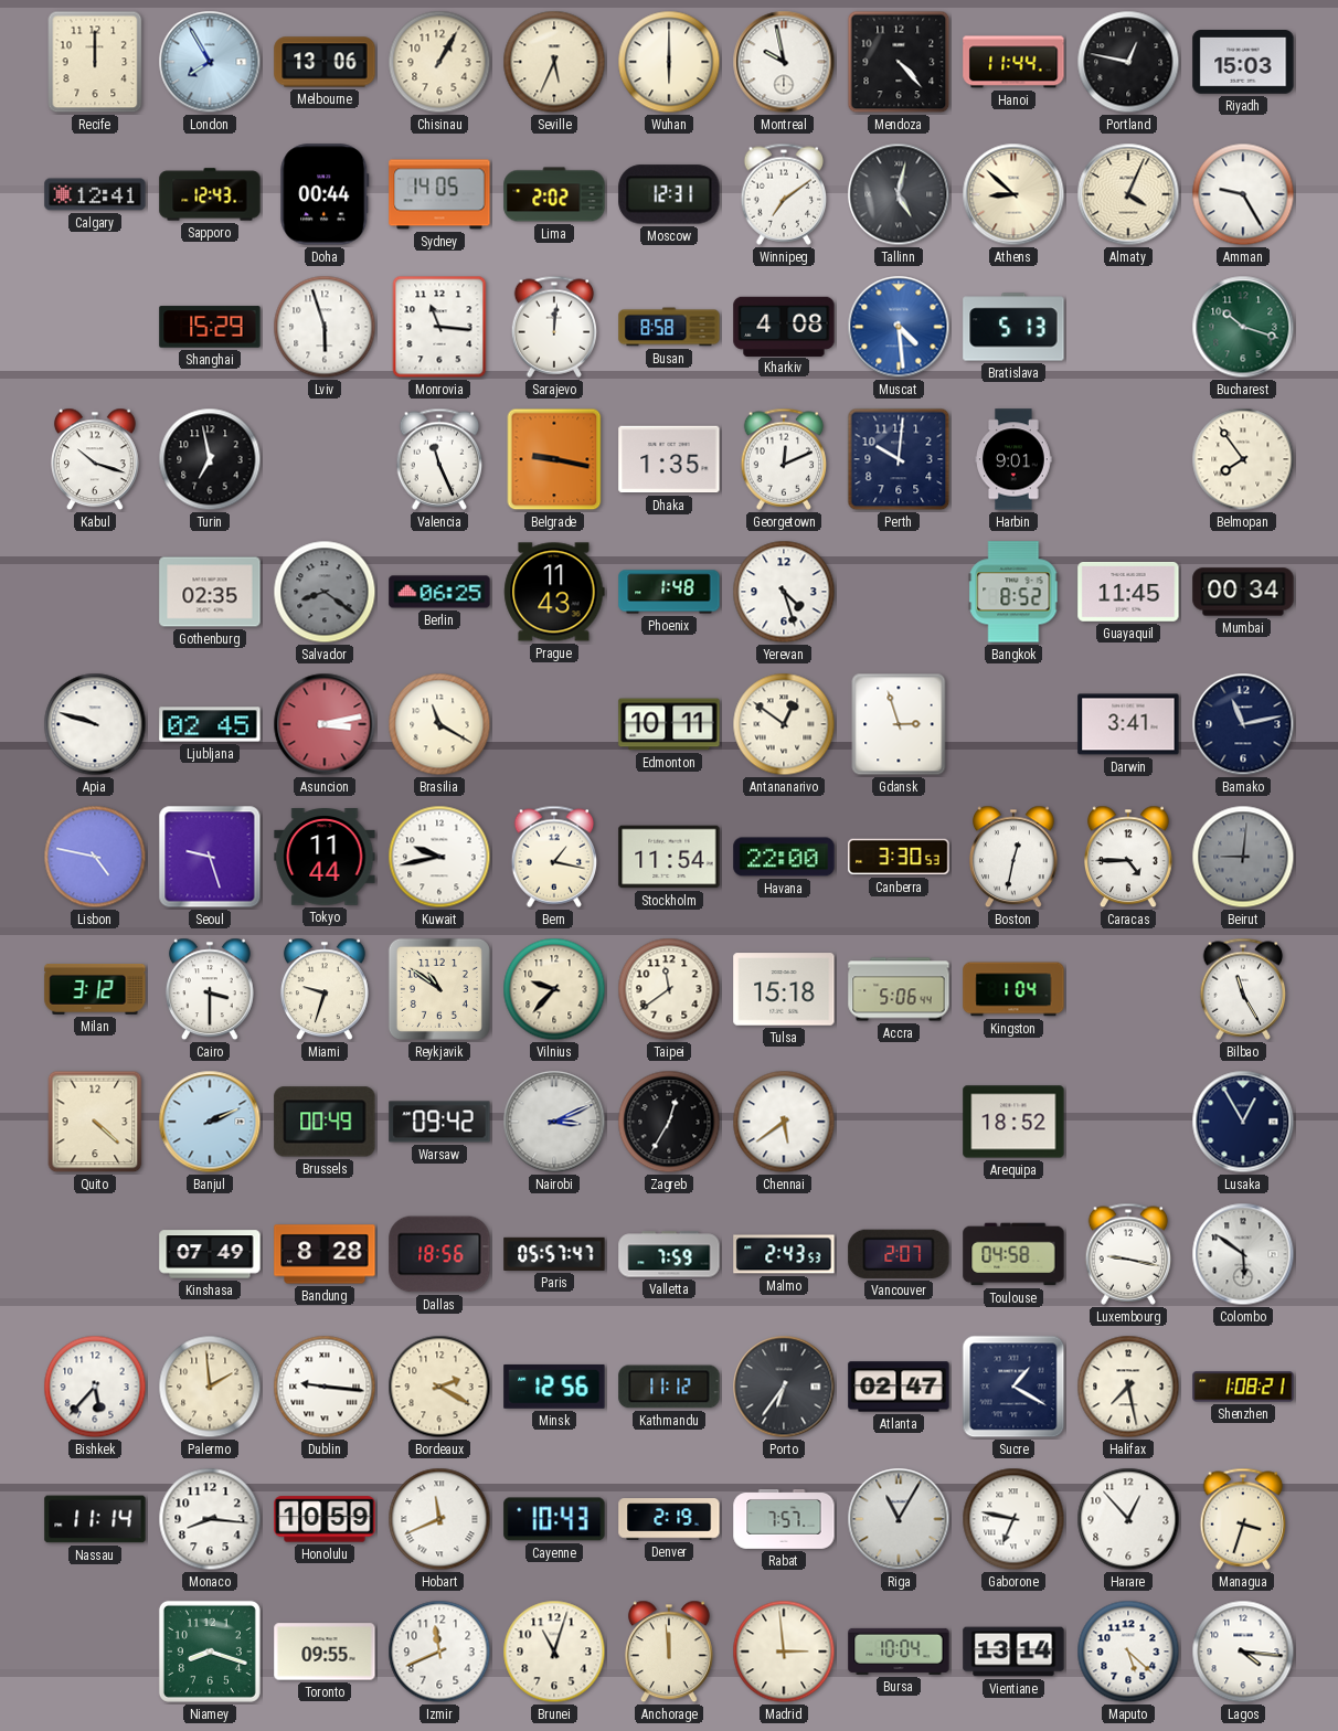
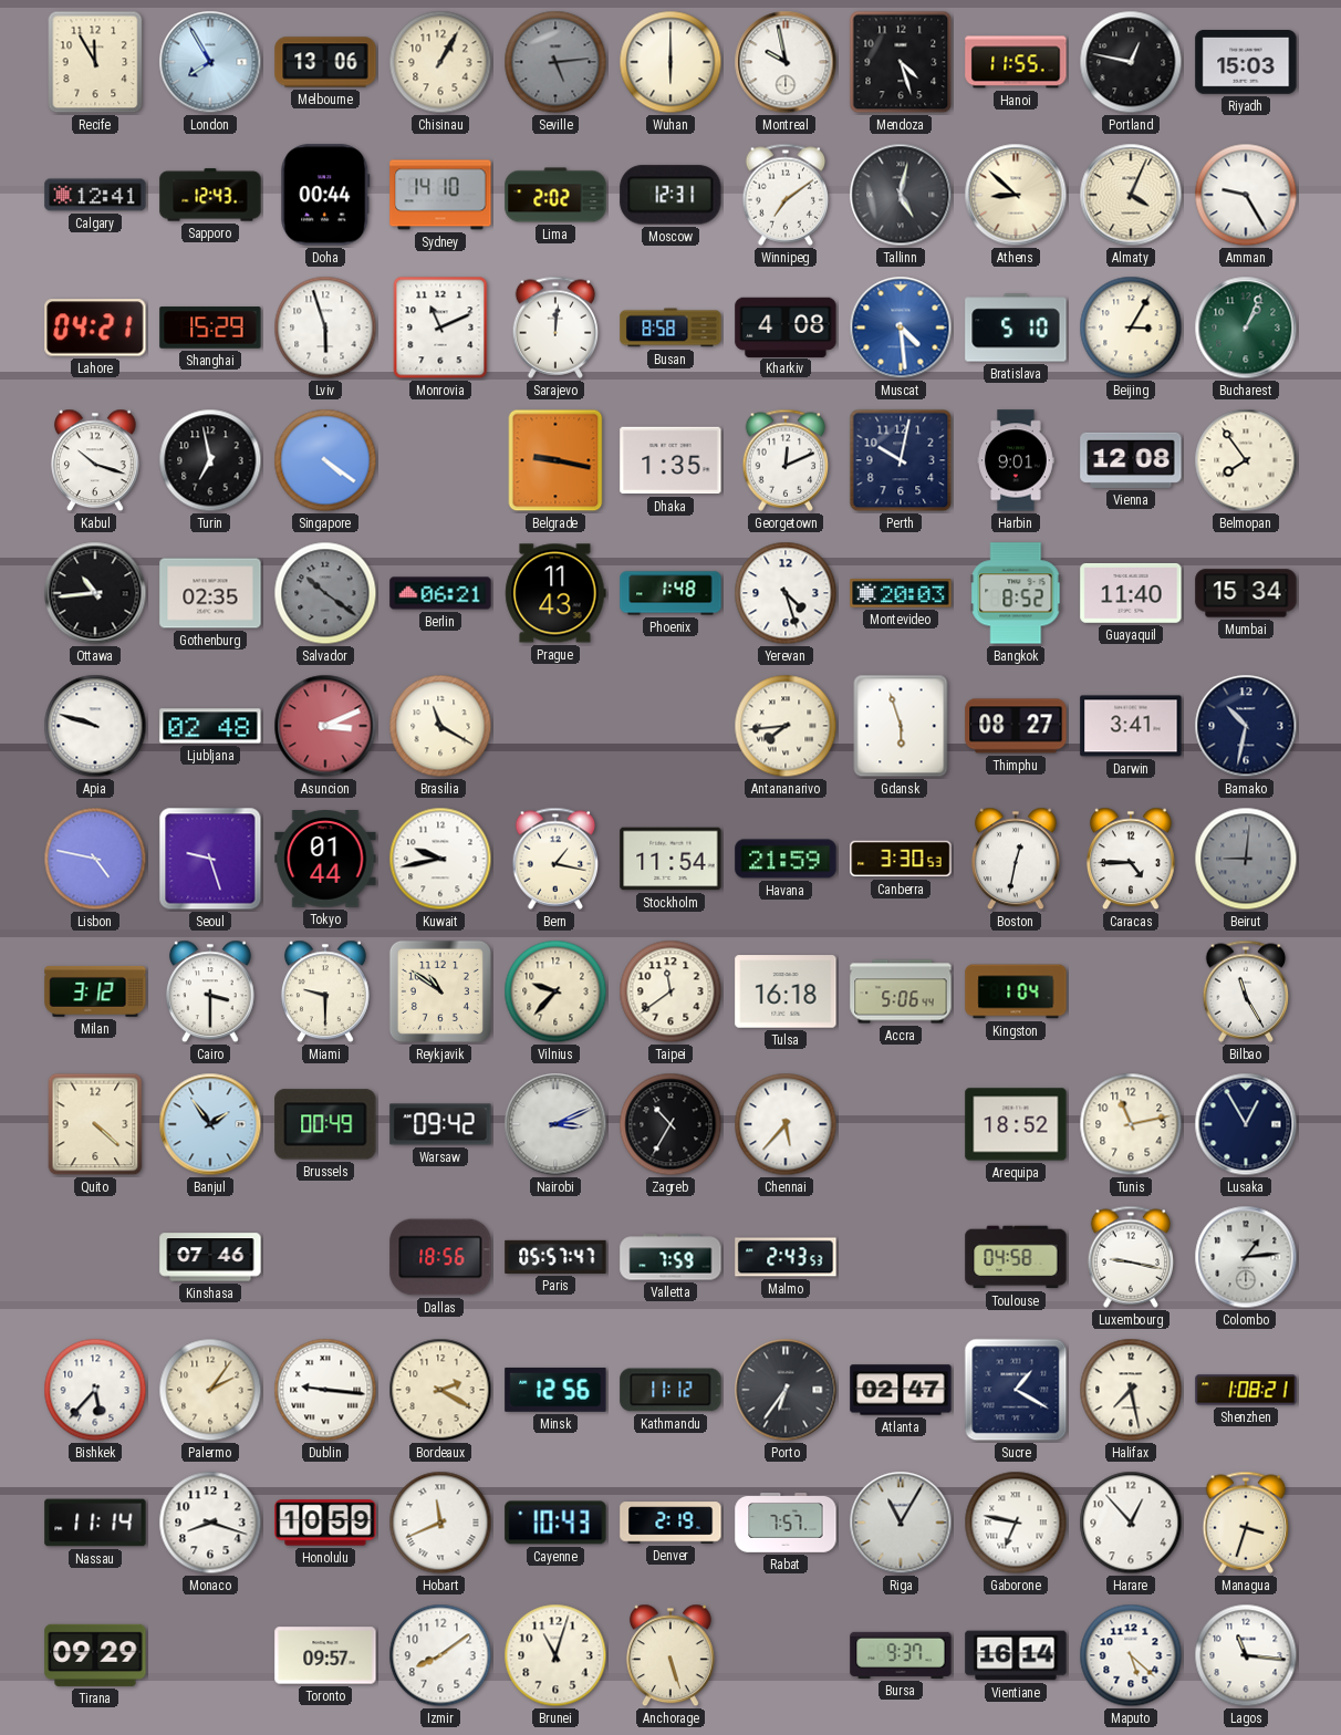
Recife: 12:00 -> 11:55
Seville: 5:34 -> 5:14
Seville dial: cream -> grey
Mendoza: 4:23 -> 4:27
Hanoi: 11:44 -> 11:55
Sydney: 14:05 -> 14:10
Lahore: none -> 04:21
Monrovia: 11:16 -> 11:11
Bratislava: 5:13 -> 5:10
Beijing: none -> 3:05
Bucharest: 10:18 -> 1:04
Singapore: none -> 4:21
Valencia: 11:26 -> none
Perth: 10:01 -> 10:02
Vienna: none -> 12:08
Ottawa: none -> 10:44
Salvador: 8:21 -> 10:21
Berlin: 06:25 -> 06:21
Montevideo: none -> 20:03
Guayaquil: 11:45 -> 11:40
Mumbai: 00:34 -> 15:34
Ljubljana: 02:45 -> 02:48
Asuncion: 3:13 -> 3:11
Edmonton: 10:11 -> none
Antananarivo: 12:51 -> 7:44
Gdansk: 2:57 -> 5:57
Thimphu: none -> 08:27
Bamako: 11:13 -> 10:32
Tokyo: 11:44 -> 01:44
Havana: 22:00 -> 21:59
Miami: 9:33 -> 9:30
Tulsa: 15:18 -> 16:18
Banjul: 2:11 -> 1:54
Zagreb: 12:35 -> 10:35
Chennai: 5:39 -> 5:37
Tunis: none -> 11:13
Kinshasa: 07:49 -> 07:46
Bandung: 8:28 -> none
Vancouver: 2:07 -> none
Colombo: 5:51 -> 1:14
Palermo: 1:59 -> 2:06
Monaco: 8:16 -> 8:18
Tirana: none -> 09:29
Niamey: 8:18 -> none
Toronto: 09:55 -> 09:57
Izmir: 11:41 -> 8:09
Anchorage: 11:59 -> 5:27
Madrid: 2:59 -> none
Bursa: 10:04 -> 9:37
Vientiane: 13:14 -> 16:14
Lagos: 4:16 -> 11:16
